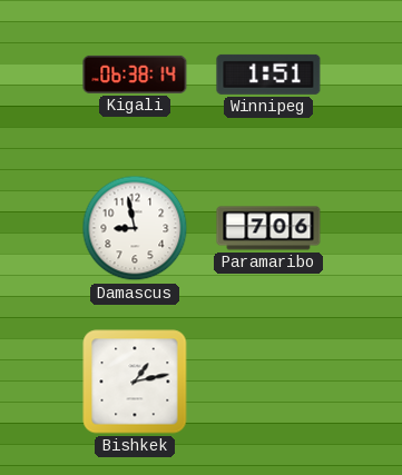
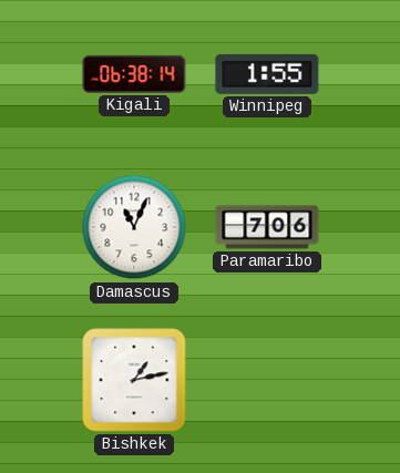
Winnipeg: 1:51 -> 1:55
Damascus: 8:58 -> 11:04
